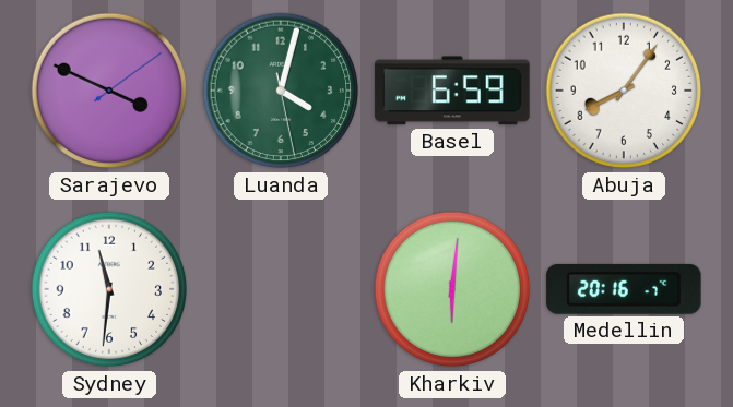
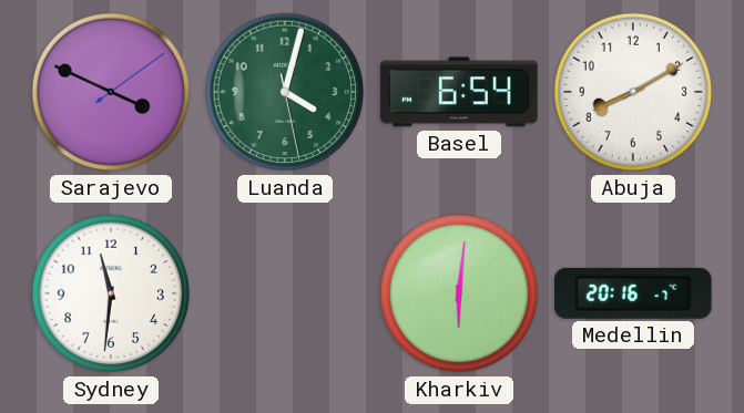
Basel: 6:59 -> 6:54
Abuja: 8:06 -> 8:10
